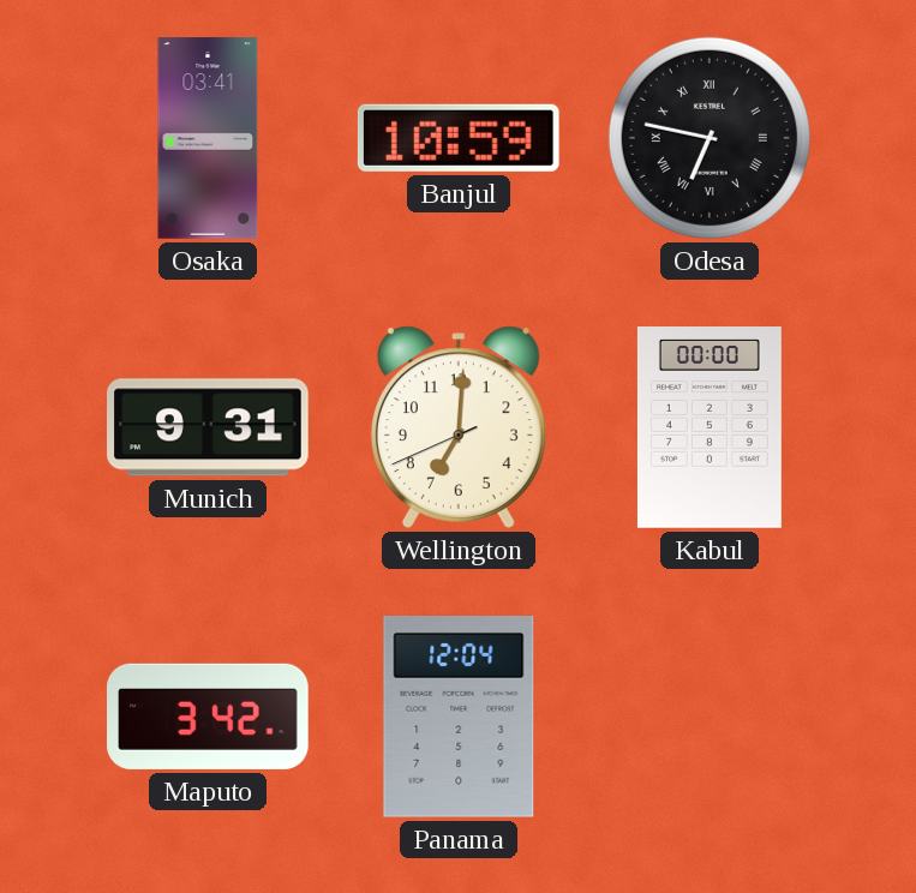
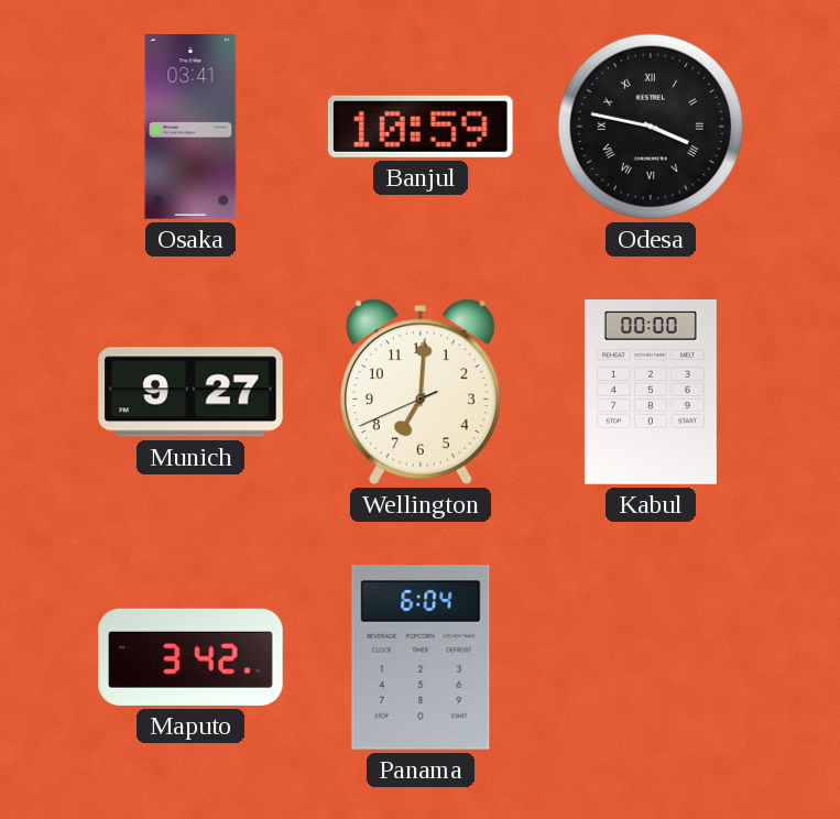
Odesa: 6:47 -> 3:47
Munich: 9:31 -> 9:27
Panama: 12:04 -> 6:04
